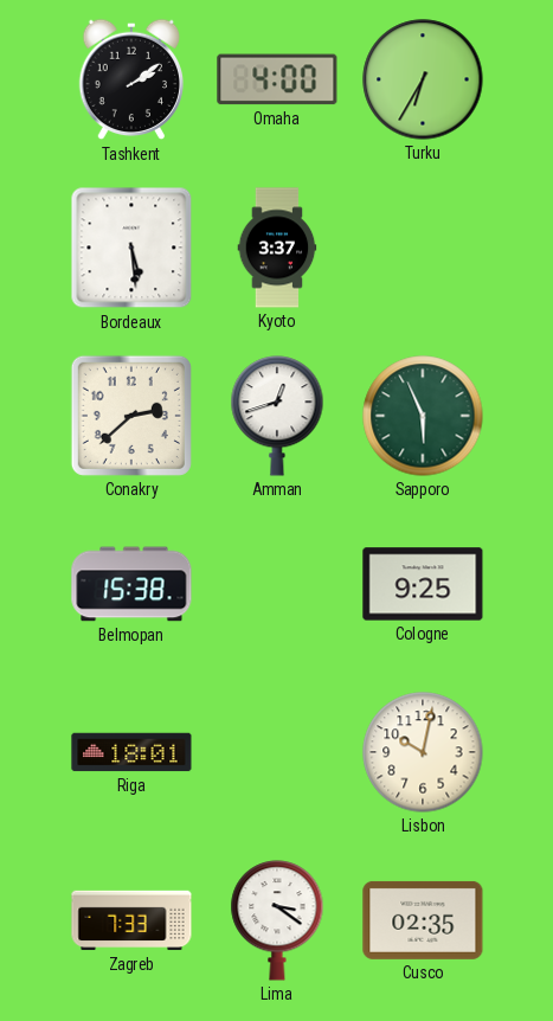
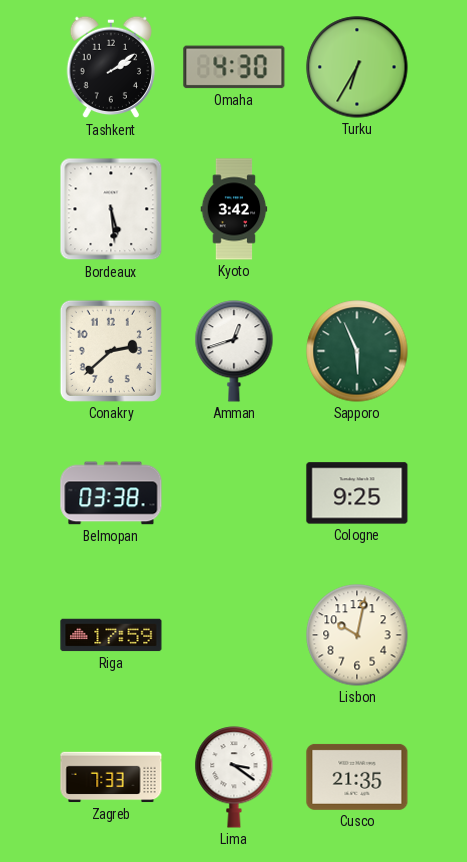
Omaha: 4:00 -> 4:30
Kyoto: 3:37 -> 3:42
Belmopan: 15:38 -> 03:38
Riga: 18:01 -> 17:59
Cusco: 02:35 -> 21:35
